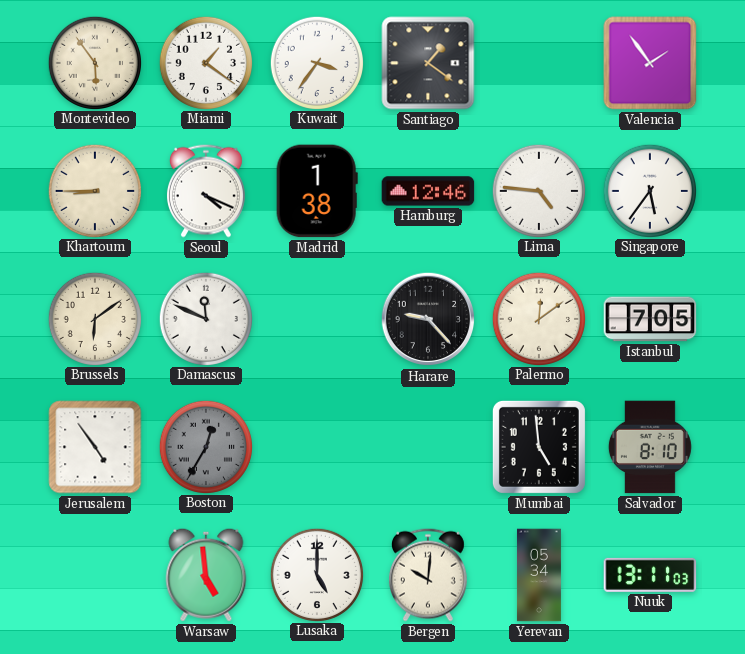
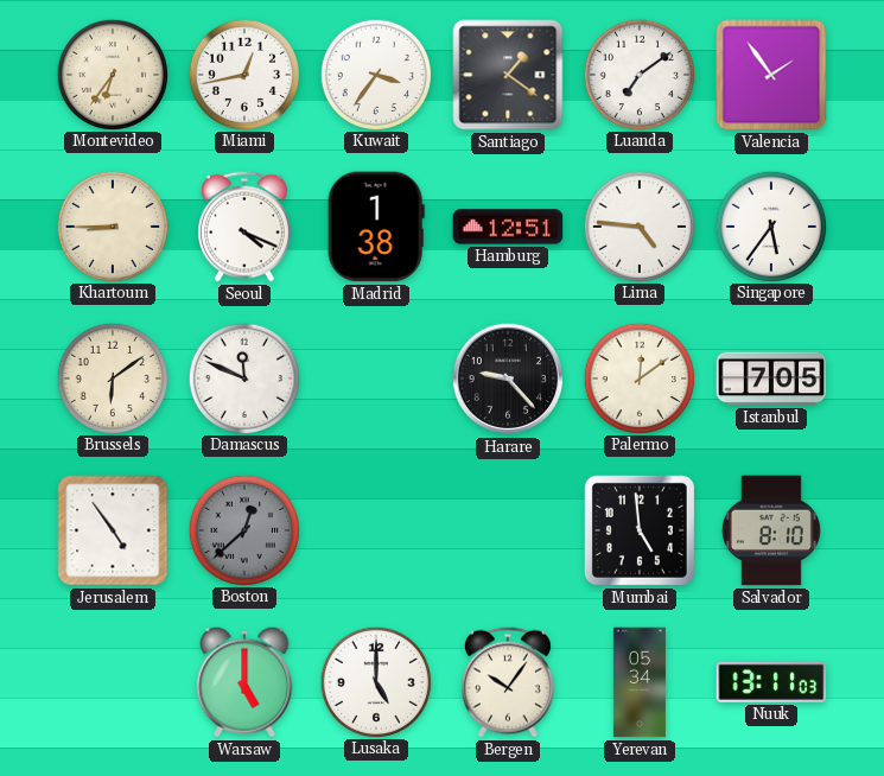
Montevideo: 5:54 -> 6:36
Miami: 1:21 -> 12:43
Luanda: none -> 7:09
Hamburg: 12:46 -> 12:51
Boston: 12:35 -> 12:38
Warsaw: 4:59 -> 5:00
Bergen: 10:01 -> 10:06
